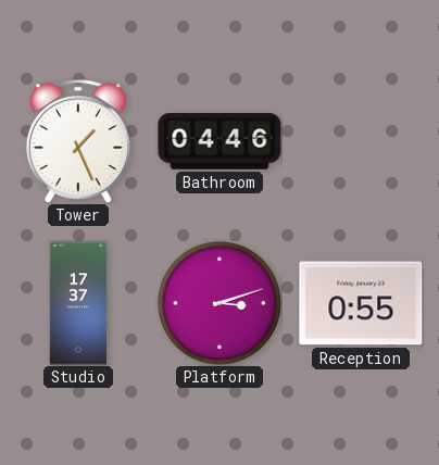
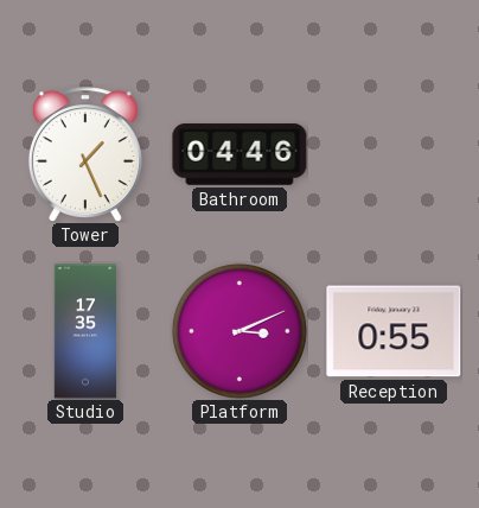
Studio: 17:37 -> 17:35
Platform: 3:12 -> 3:11
